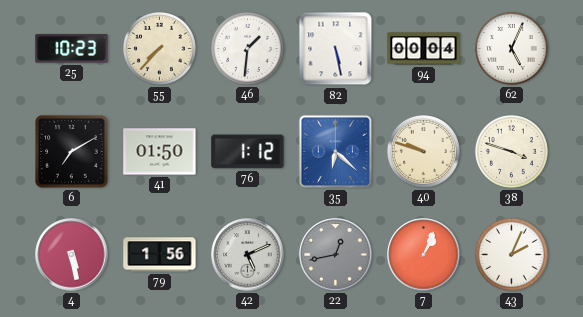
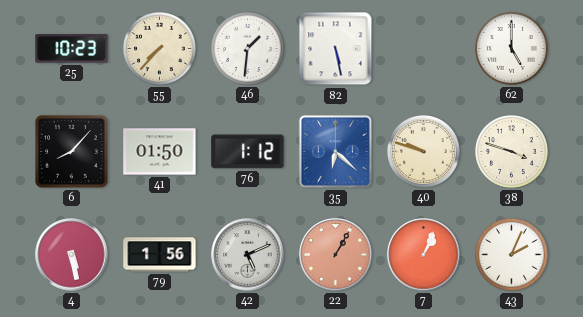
94: 00:04 -> none
62: 5:04 -> 5:00
6: 7:10 -> 8:07
22: 12:43 -> 1:05
22 dial: grey -> salmon
